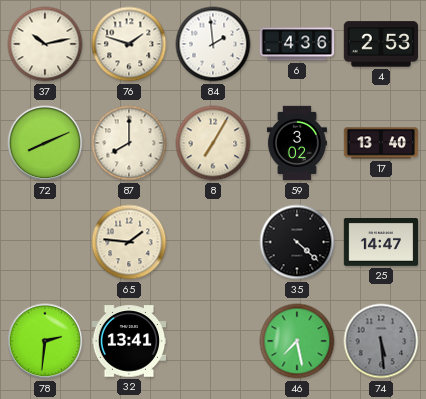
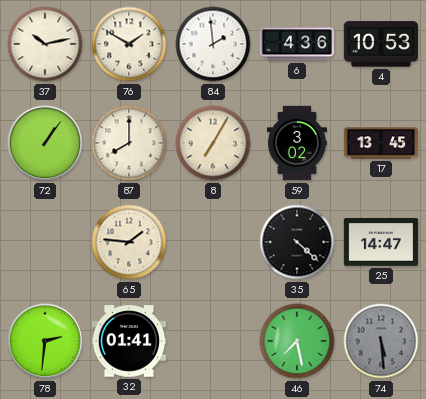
76: 1:48 -> 1:50
4: 2:53 -> 10:53
72: 8:11 -> 1:06
17: 13:40 -> 13:45
32: 13:41 -> 01:41
